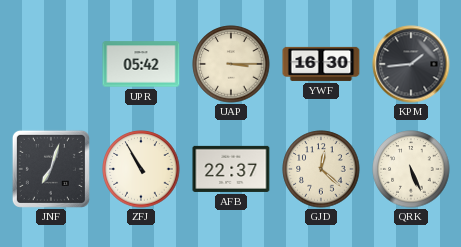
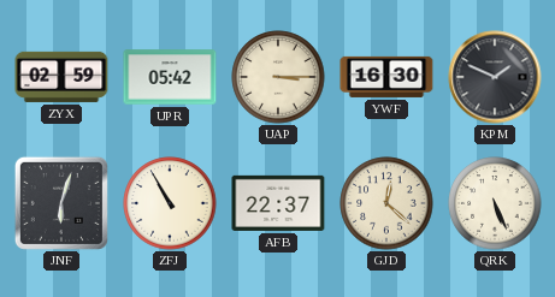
ZYX: none -> 02:59
KPM: 1:44 -> 1:49
JNF: 7:03 -> 6:03
